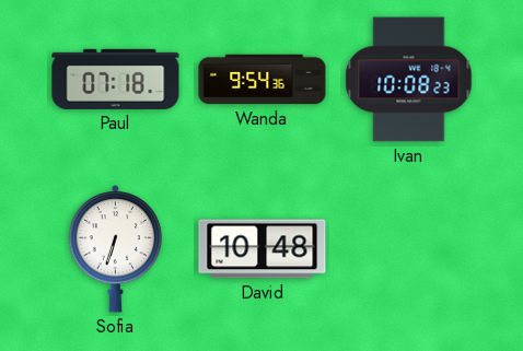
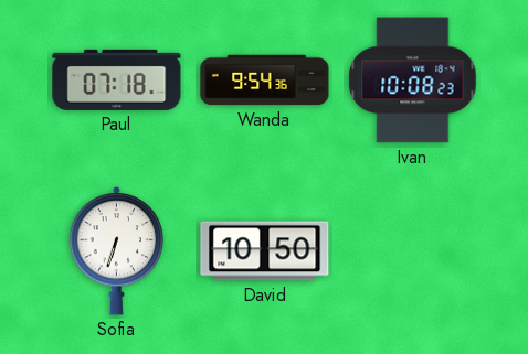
David: 10:48 -> 10:50
